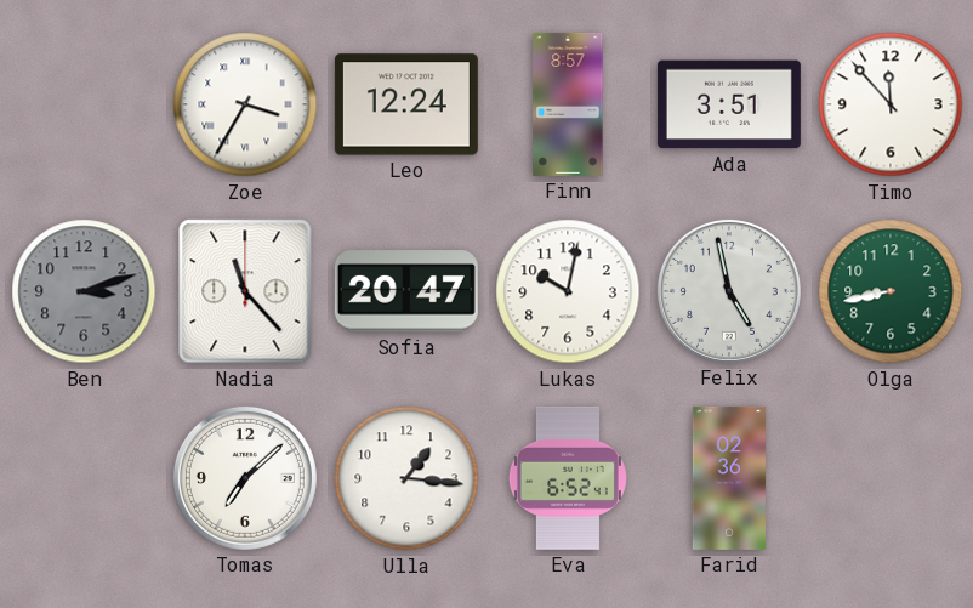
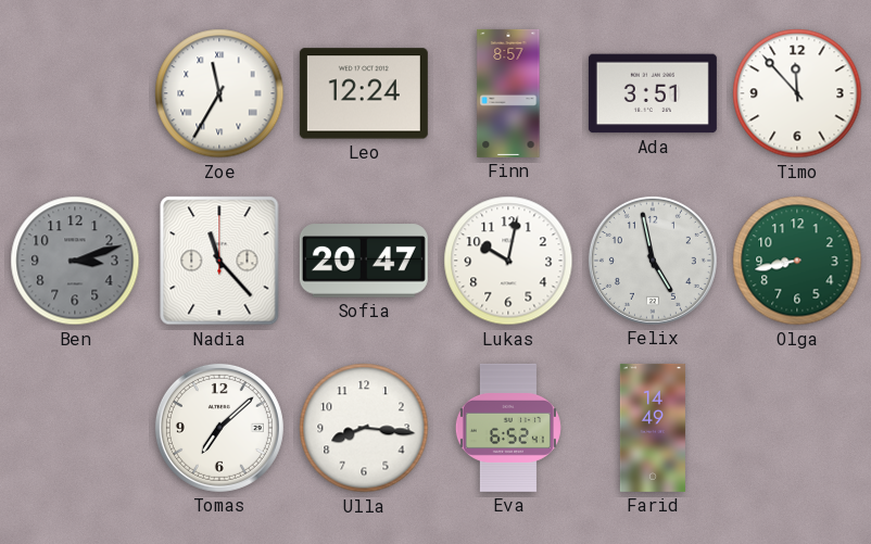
Zoe: 3:35 -> 11:35
Ulla: 1:16 -> 8:16
Farid: 02:36 -> 14:49
